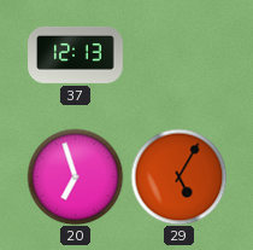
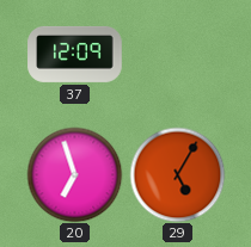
37: 12:13 -> 12:09
